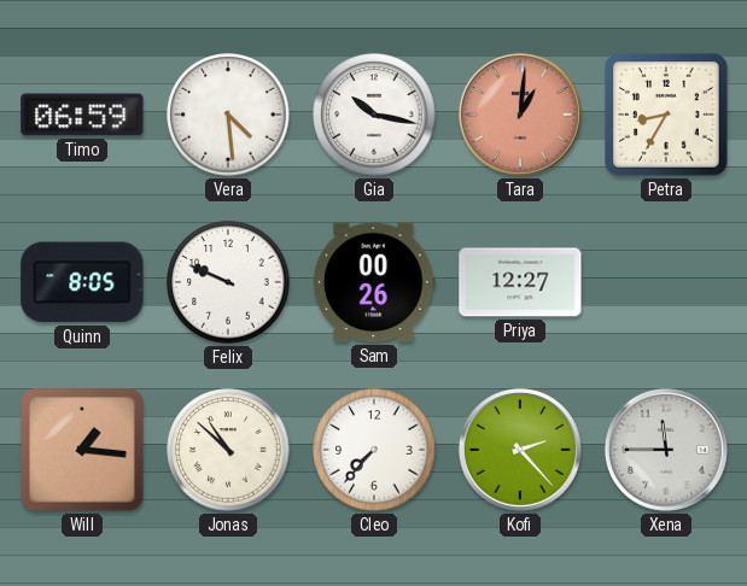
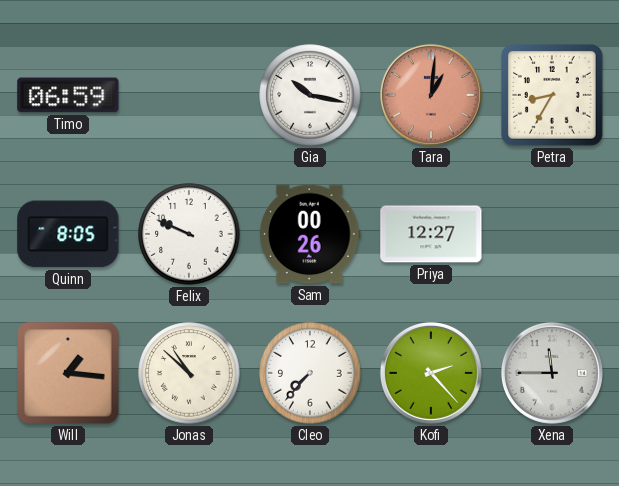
Vera: 4:29 -> none
